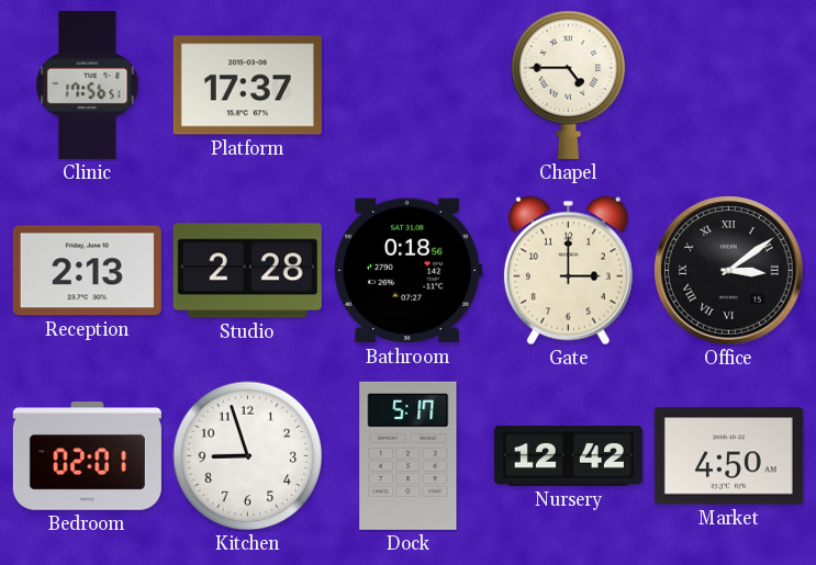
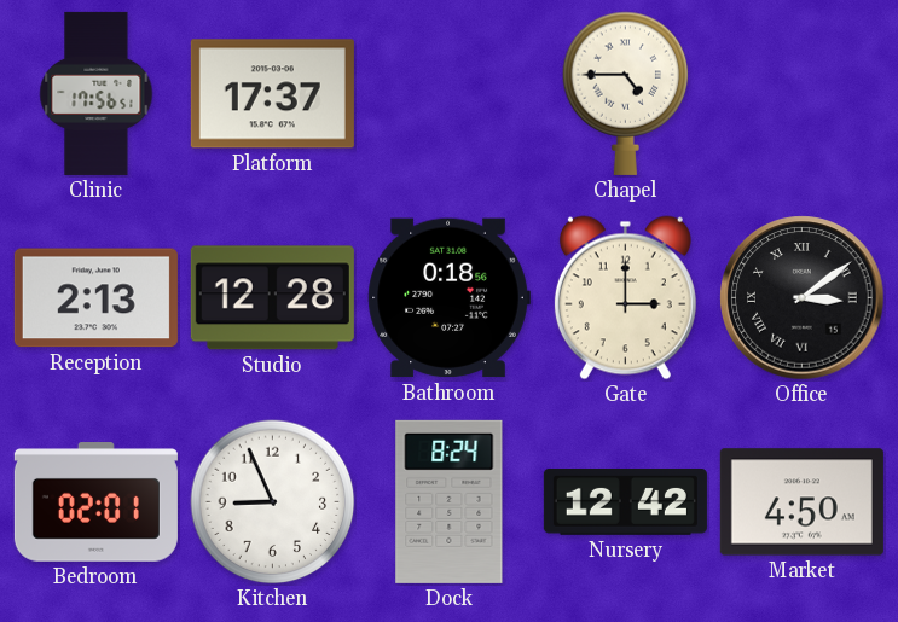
Studio: 2:28 -> 12:28
Kitchen: 8:57 -> 8:56
Dock: 5:17 -> 8:24
